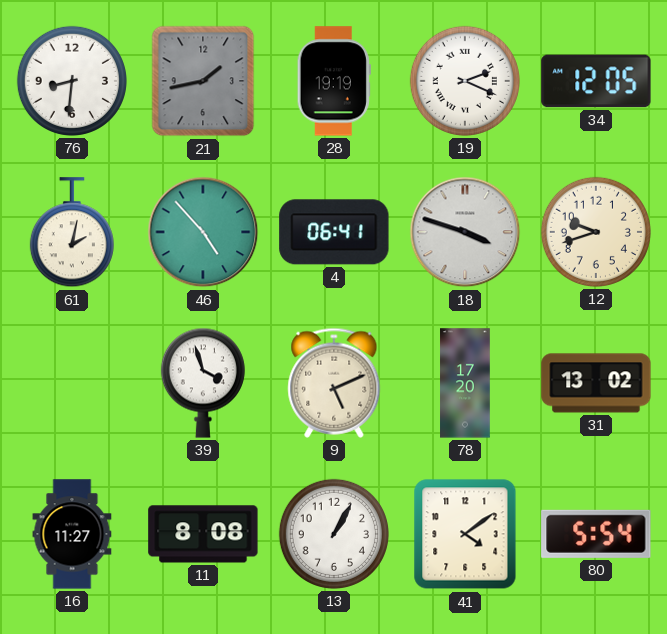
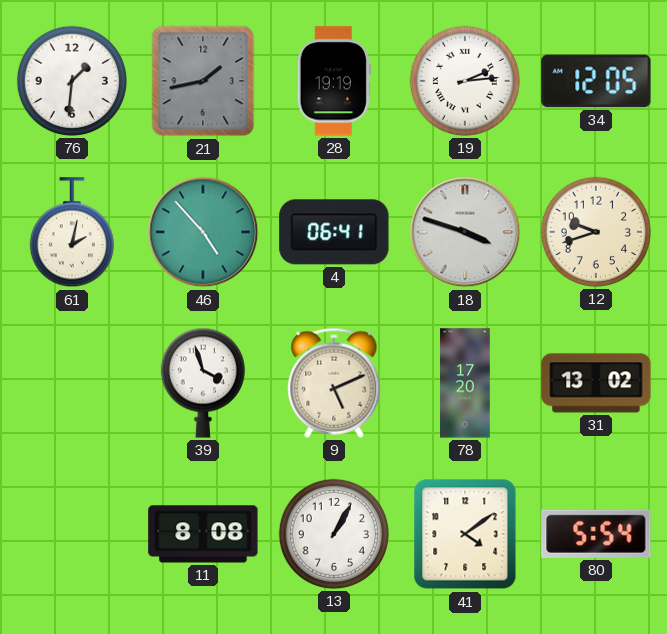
76: 8:31 -> 1:31
19: 2:19 -> 2:14
16: 11:27 -> none
